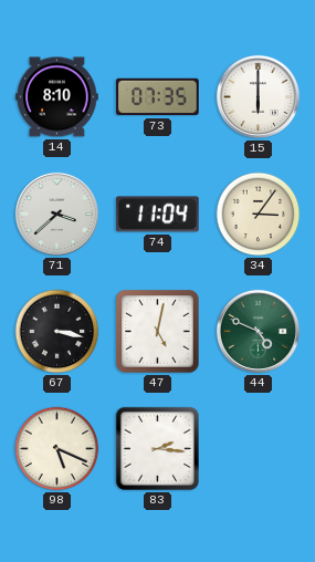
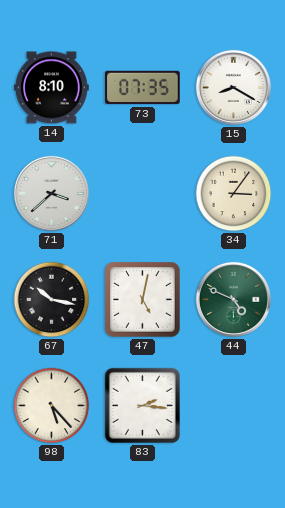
15: 6:00 -> 8:20
74: 11:04 -> none
67: 3:17 -> 10:17
98: 5:19 -> 5:23
